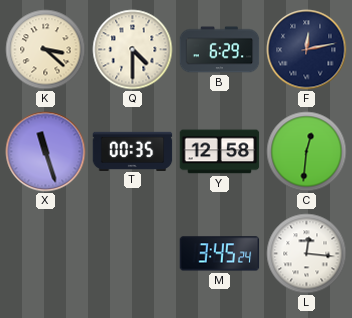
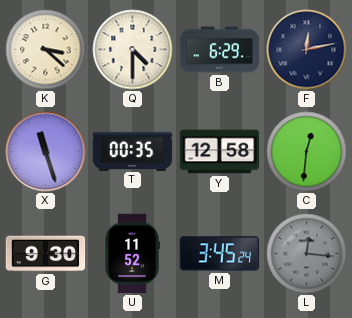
G: none -> 9:30
U: none -> 11:52
L dial: white -> grey
